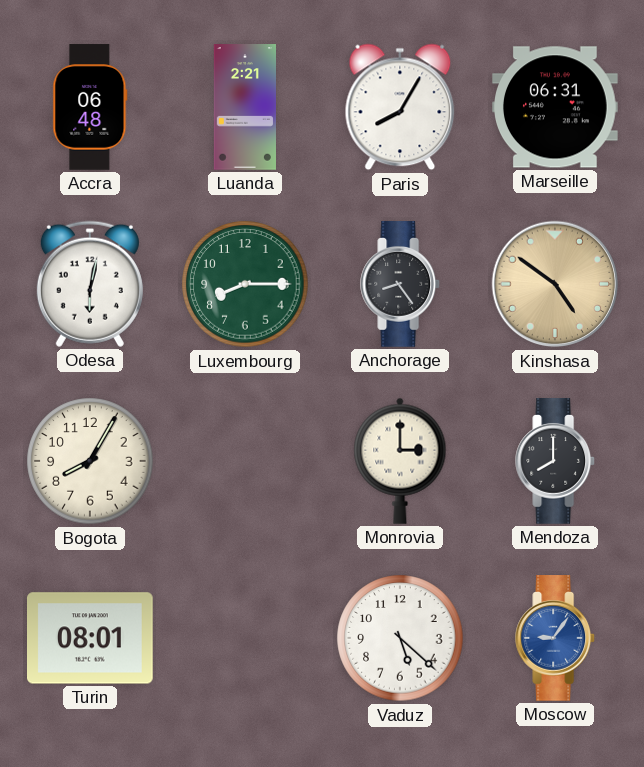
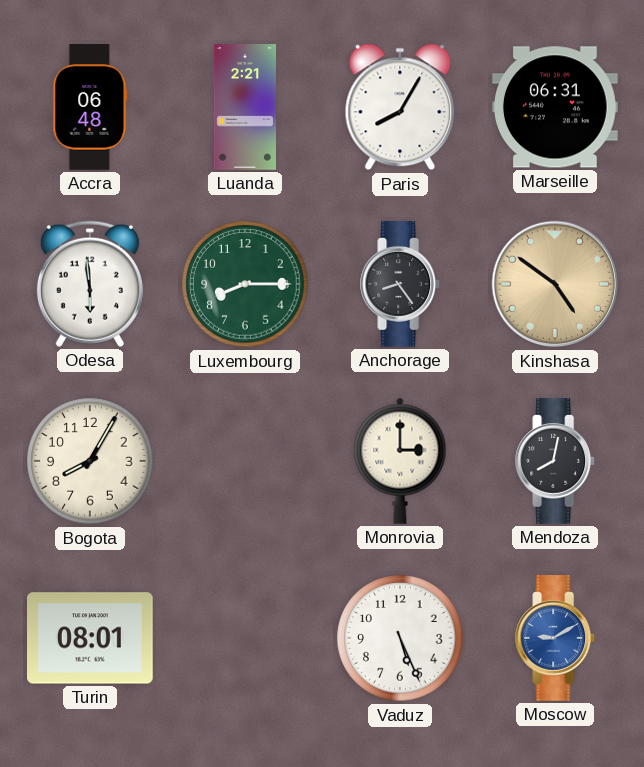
Odesa: 6:02 -> 5:59
Mendoza: 8:00 -> 8:02
Vaduz: 5:22 -> 5:26
Moscow: 9:06 -> 9:10
